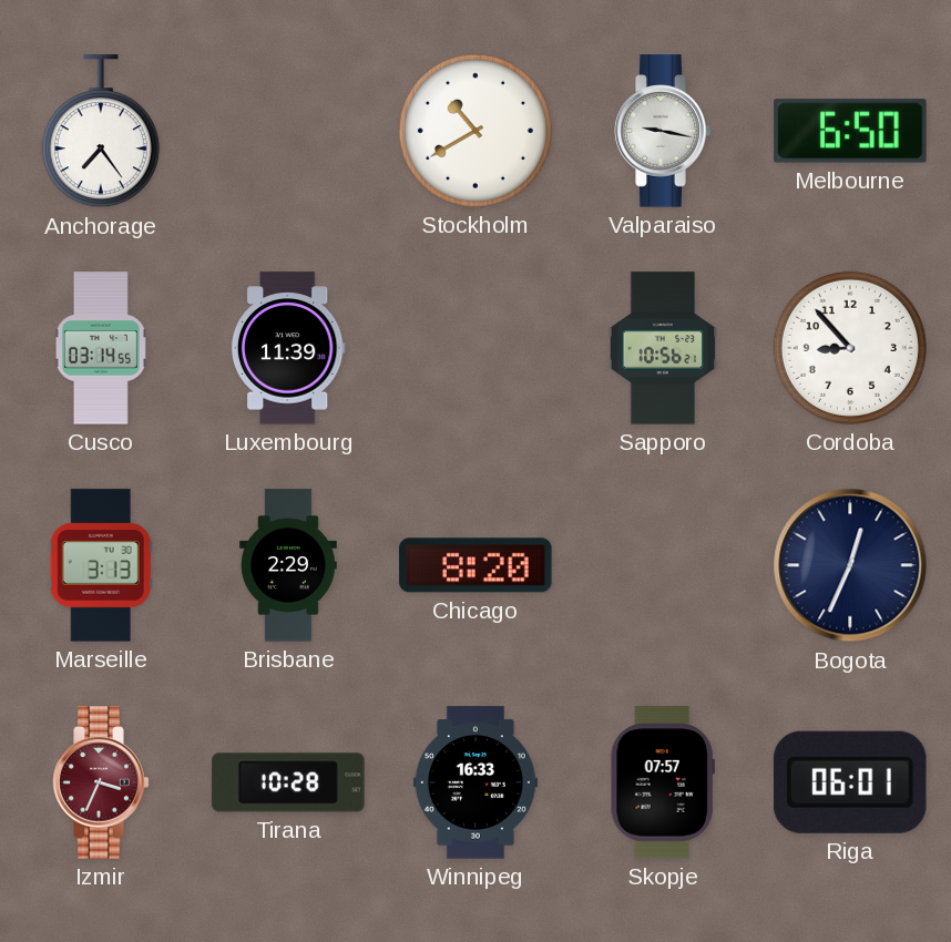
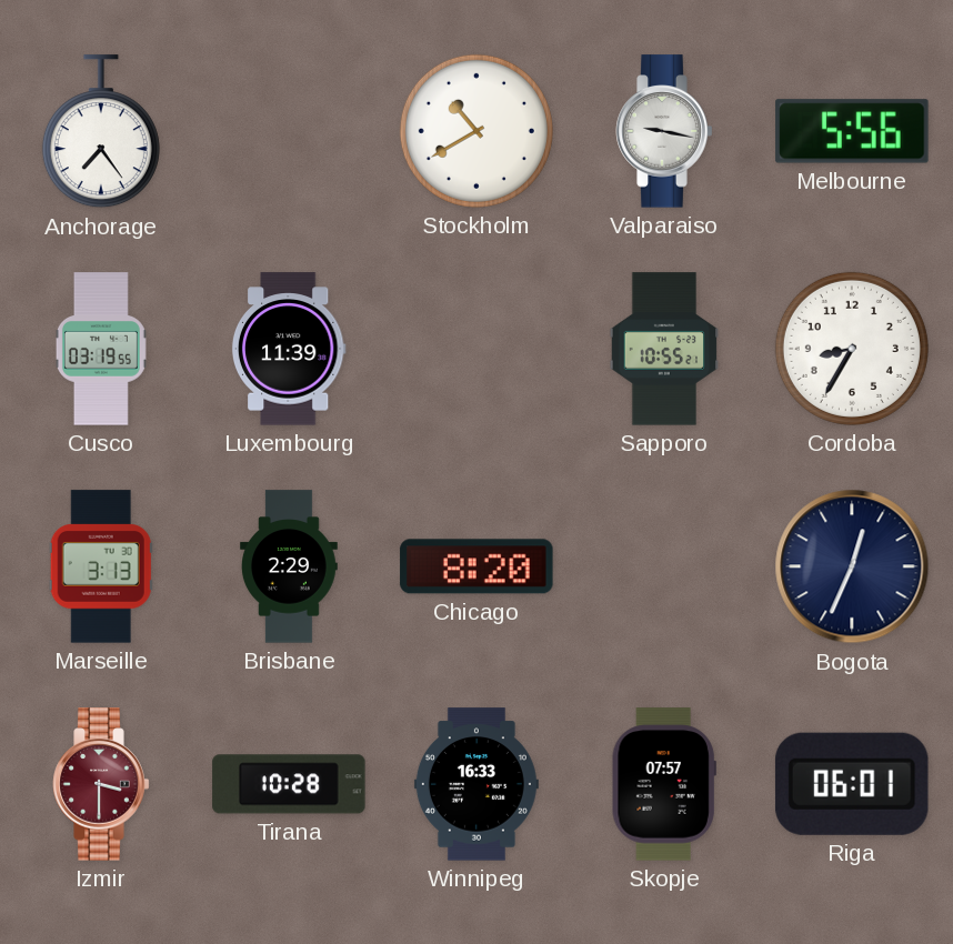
Melbourne: 6:50 -> 5:56
Cusco: 03:14 -> 03:19
Sapporo: 10:56 -> 10:55
Cordoba: 8:53 -> 8:35
Izmir: 3:34 -> 3:30
